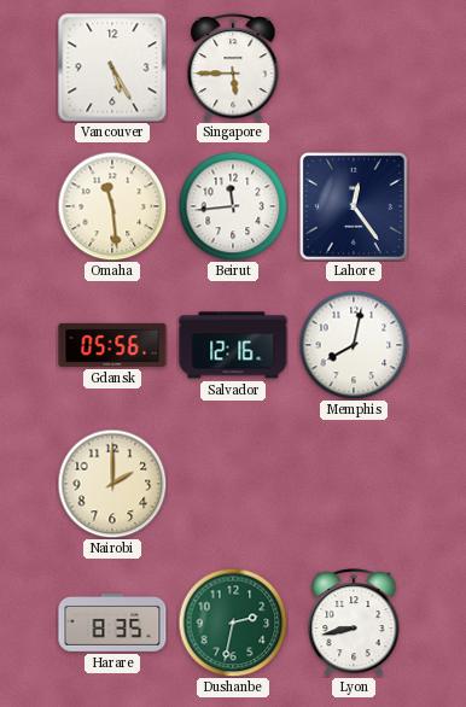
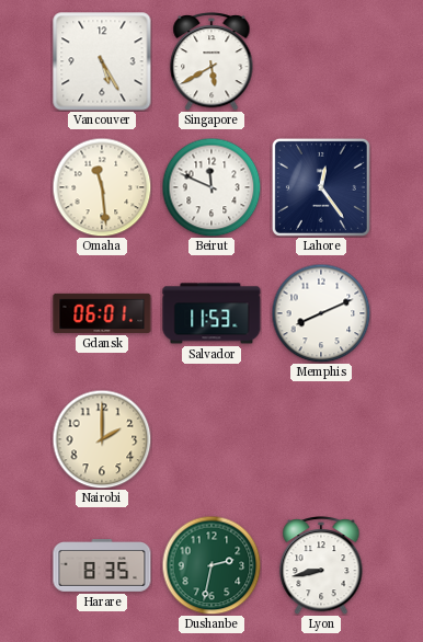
Singapore: 5:45 -> 5:40
Beirut: 11:44 -> 11:49
Gdansk: 05:56 -> 06:01
Salvador: 12:16 -> 11:53
Memphis: 8:02 -> 8:11
